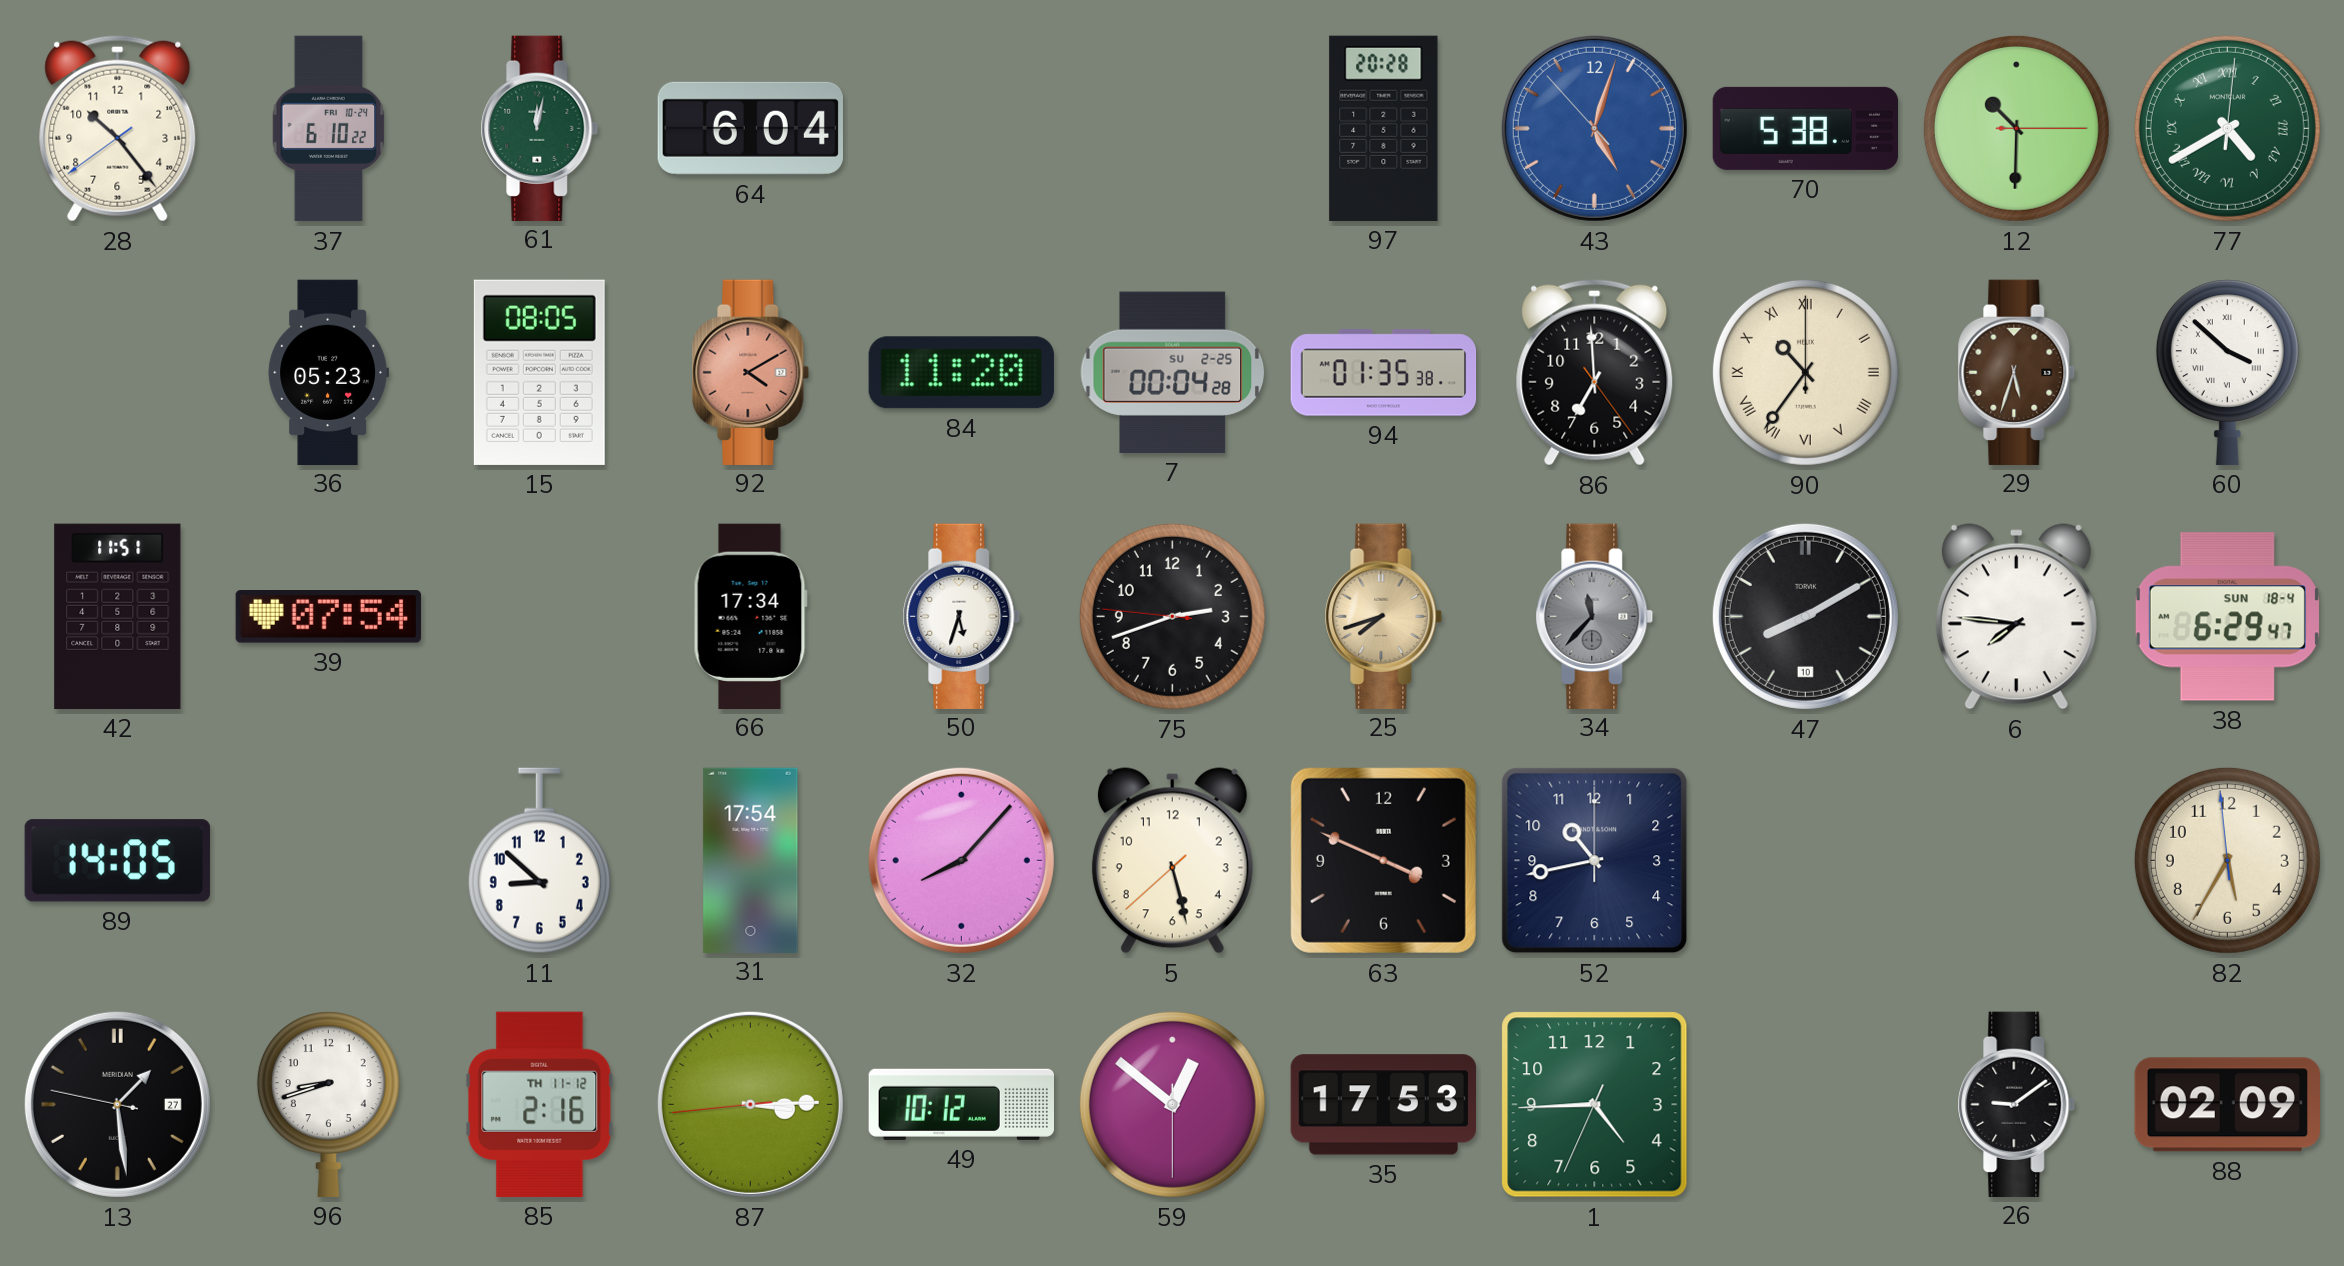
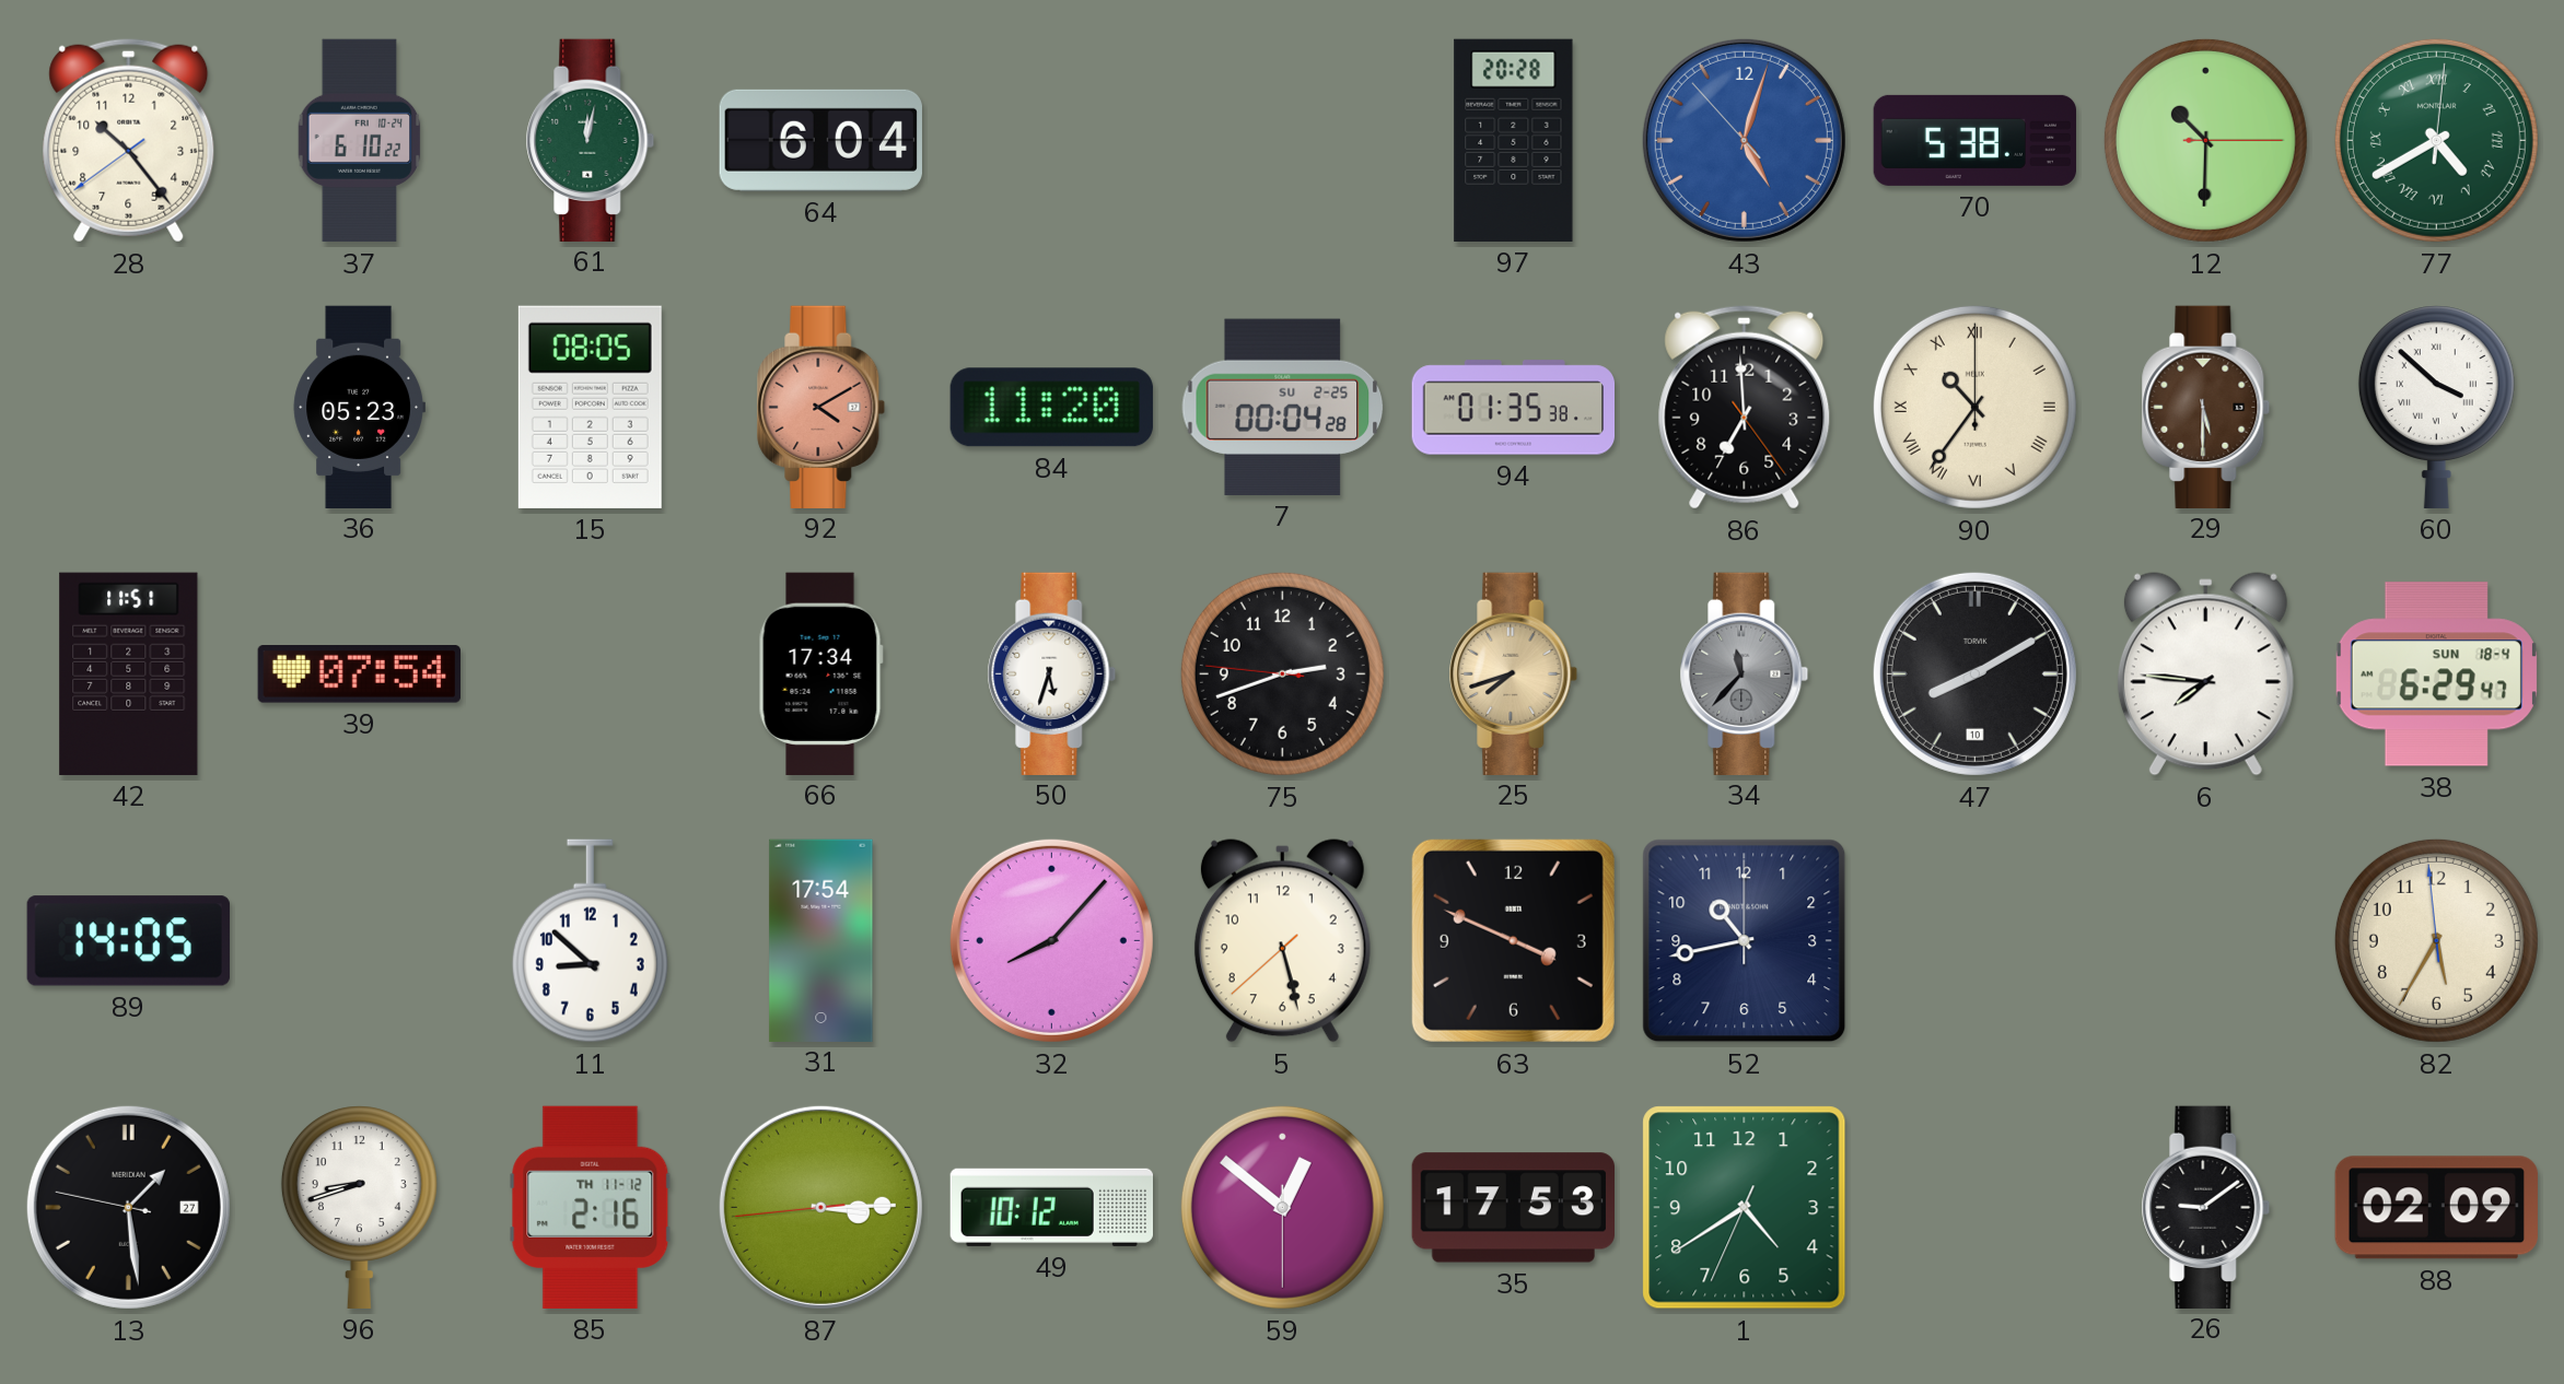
29: 5:33 -> 5:30
1: 4:44 -> 4:39
